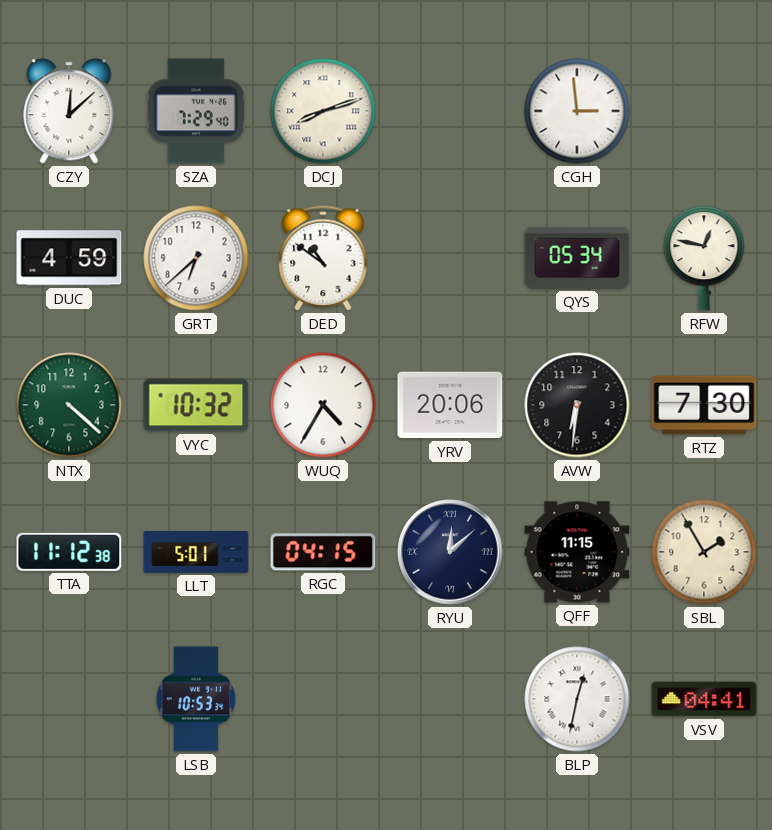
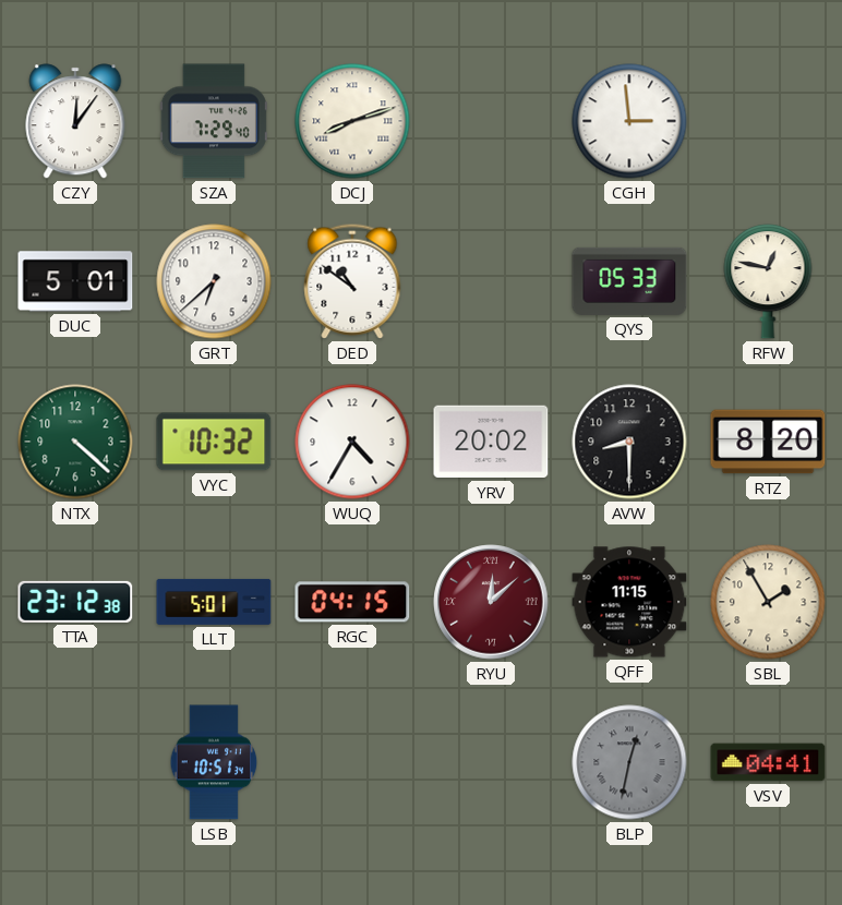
CZY: 12:08 -> 12:06
DUC: 4:59 -> 5:01
QYS: 05:34 -> 05:33
YRV: 20:06 -> 20:02
AVW: 6:31 -> 8:30
RTZ: 7:30 -> 8:20
TTA: 11:12 -> 23:12
RYU dial: navy -> burgundy
LSB: 10:53 -> 10:51
BLP dial: white -> grey
